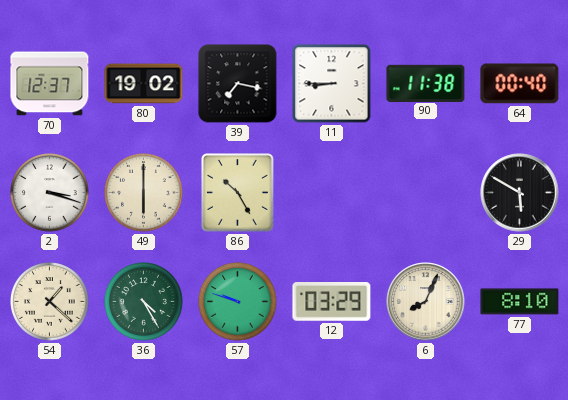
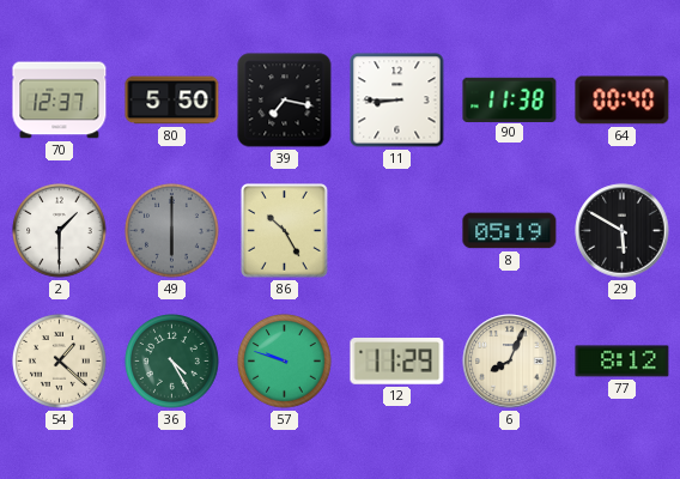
80: 19:02 -> 5:50
2: 3:18 -> 1:30
49 dial: cream -> grey
8: none -> 05:19
12: 03:29 -> 11:29
77: 8:10 -> 8:12
